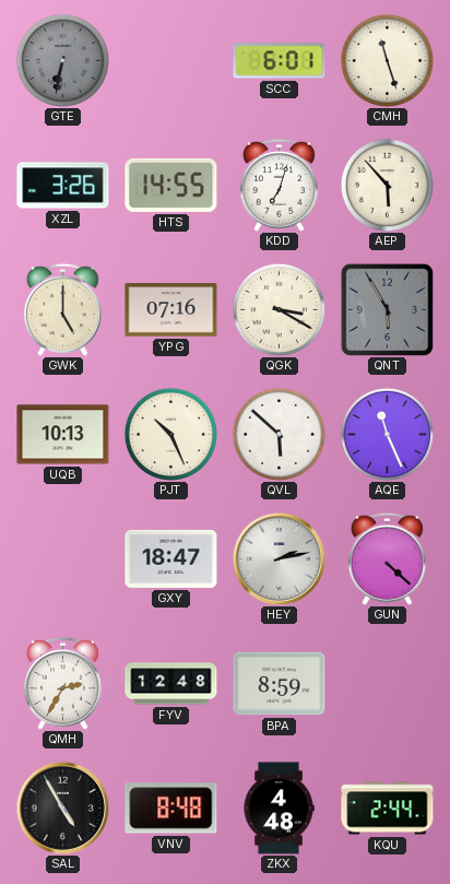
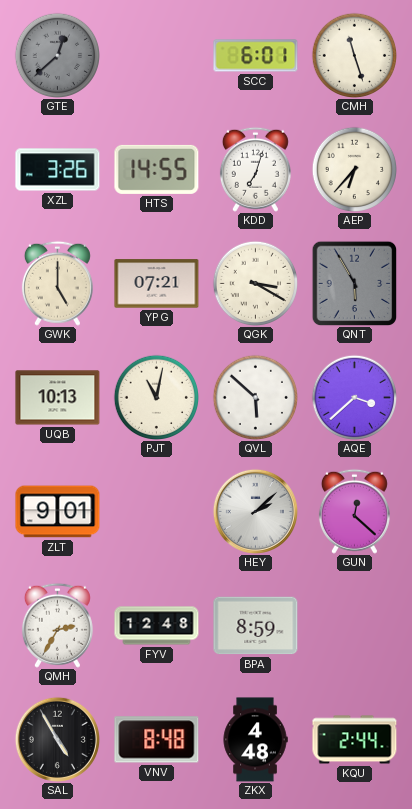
GTE: 6:32 -> 12:38
AEP: 5:53 -> 6:37
YPG: 07:16 -> 07:21
PJT: 10:26 -> 11:02
AQE: 11:26 -> 3:38
ZLT: none -> 9:01
GXY: 18:47 -> none
HEY: 2:13 -> 2:08
GUN: 4:22 -> 12:22
